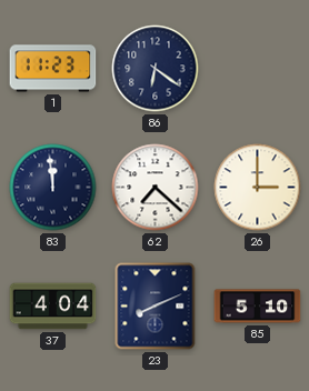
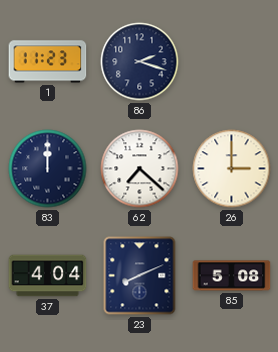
86: 6:21 -> 2:18
83: 11:59 -> 12:00
85: 5:10 -> 5:08
